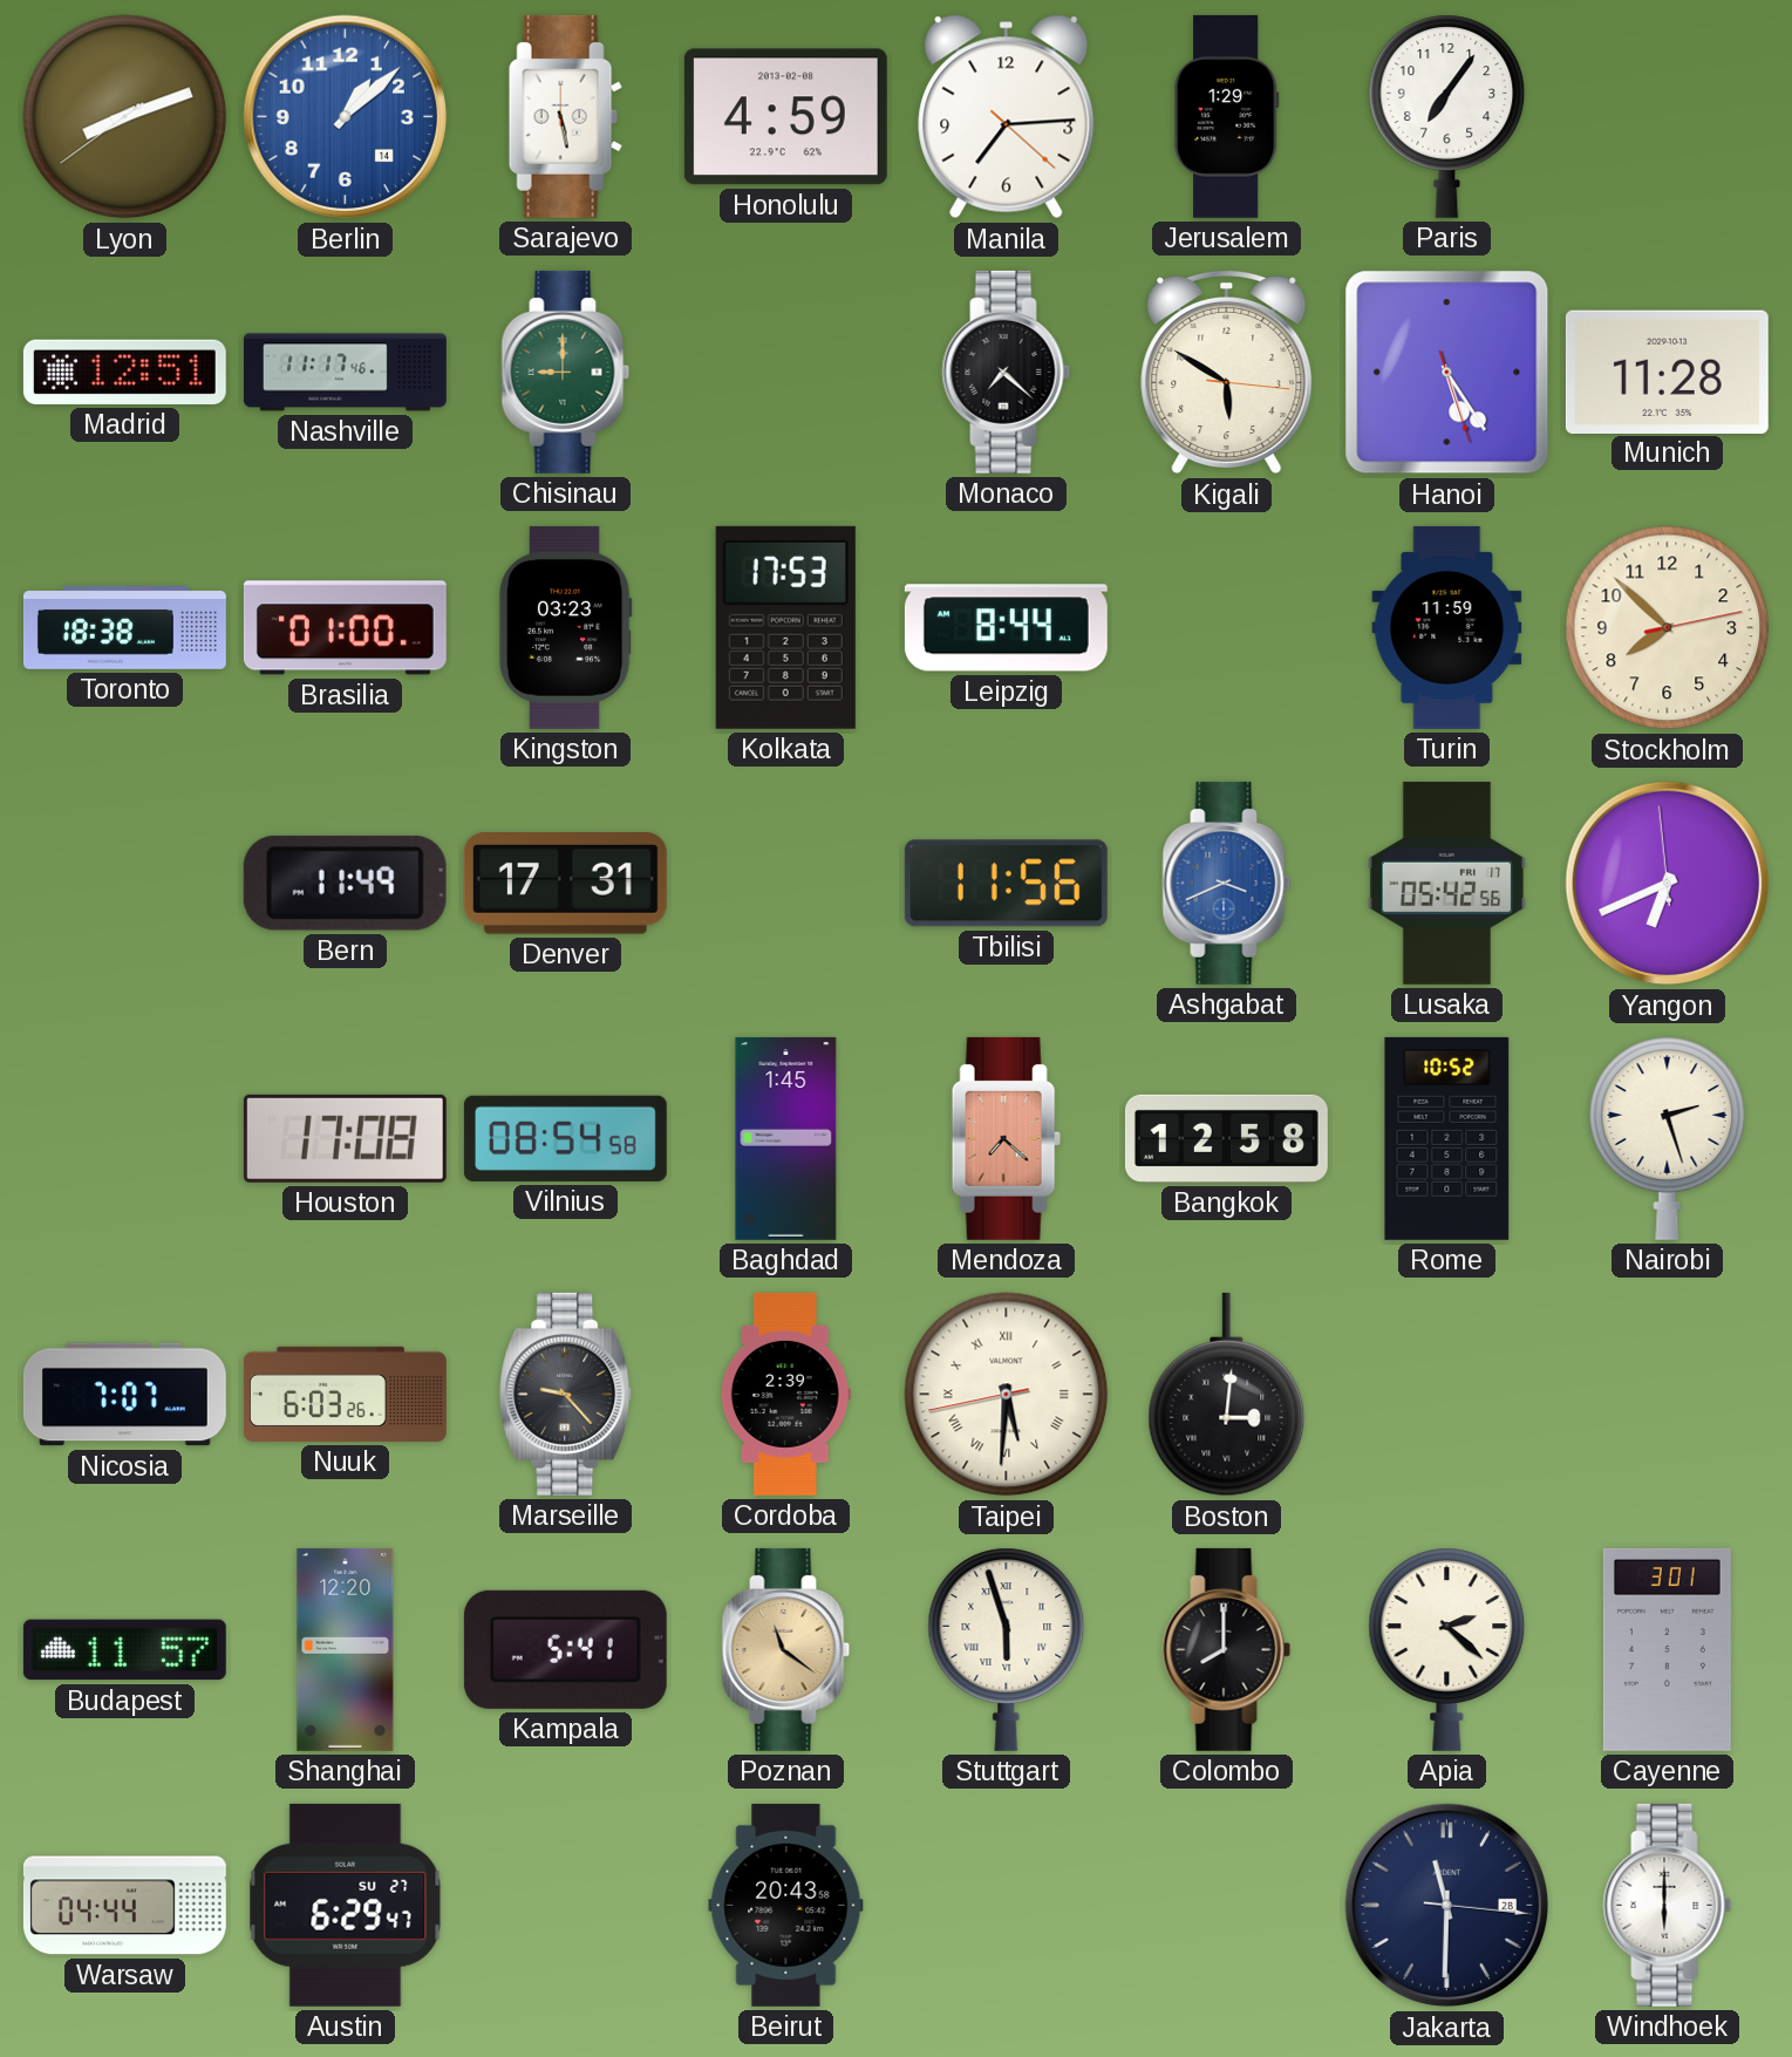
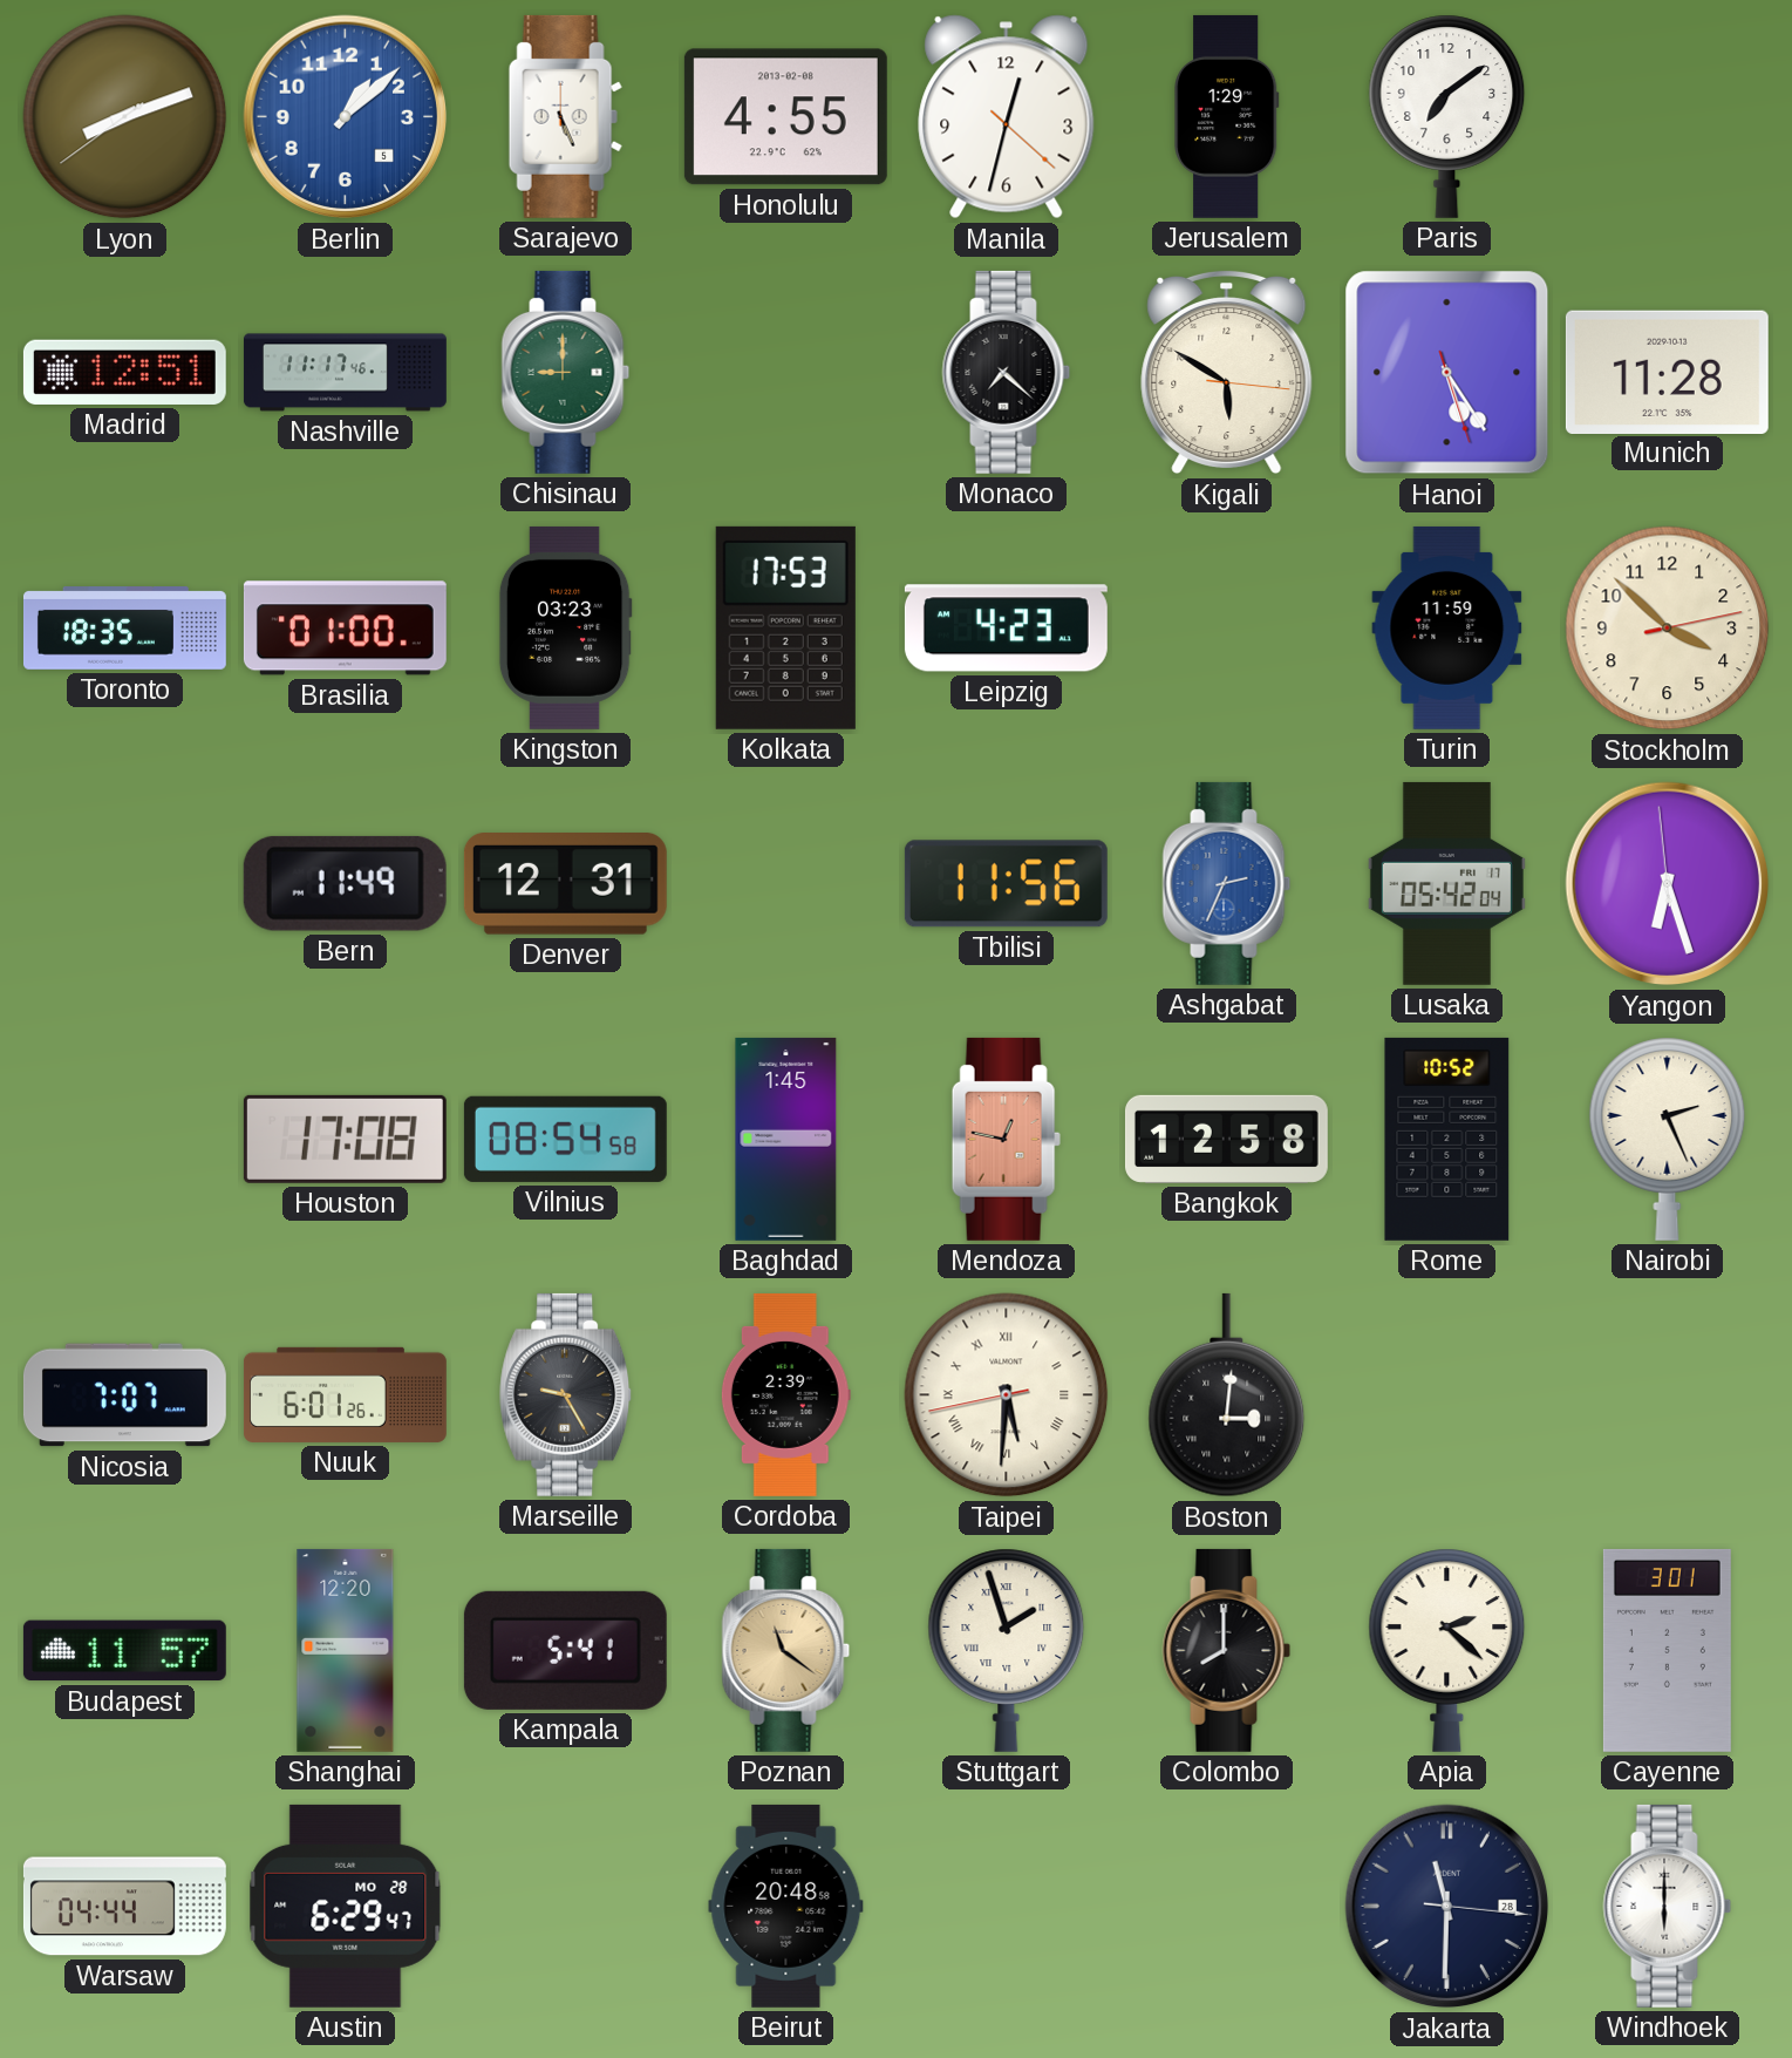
Berlin date: 14 -> 5
Sarajevo: 5:28 -> 5:26
Honolulu: 4:59 -> 4:55
Manila: 7:14 -> 12:32
Paris: 7:06 -> 7:09
Toronto: 18:38 -> 18:35
Leipzig: 8:44 -> 4:23
Stockholm: 7:52 -> 3:52
Denver: 17:31 -> 12:31
Ashgabat: 3:41 -> 2:34
Lusaka: 05:42:56 -> 05:42:04
Yangon: 6:40 -> 6:26
Mendoza: 7:22 -> 12:47
Nairobi: 2:27 -> 2:26
Nuuk: 6:03 -> 6:01
Marseille: 9:23 -> 9:25
Stuttgart: 5:57 -> 1:57
Austin date: SU 27 -> MO 28
Beirut: 20:43 -> 20:48
